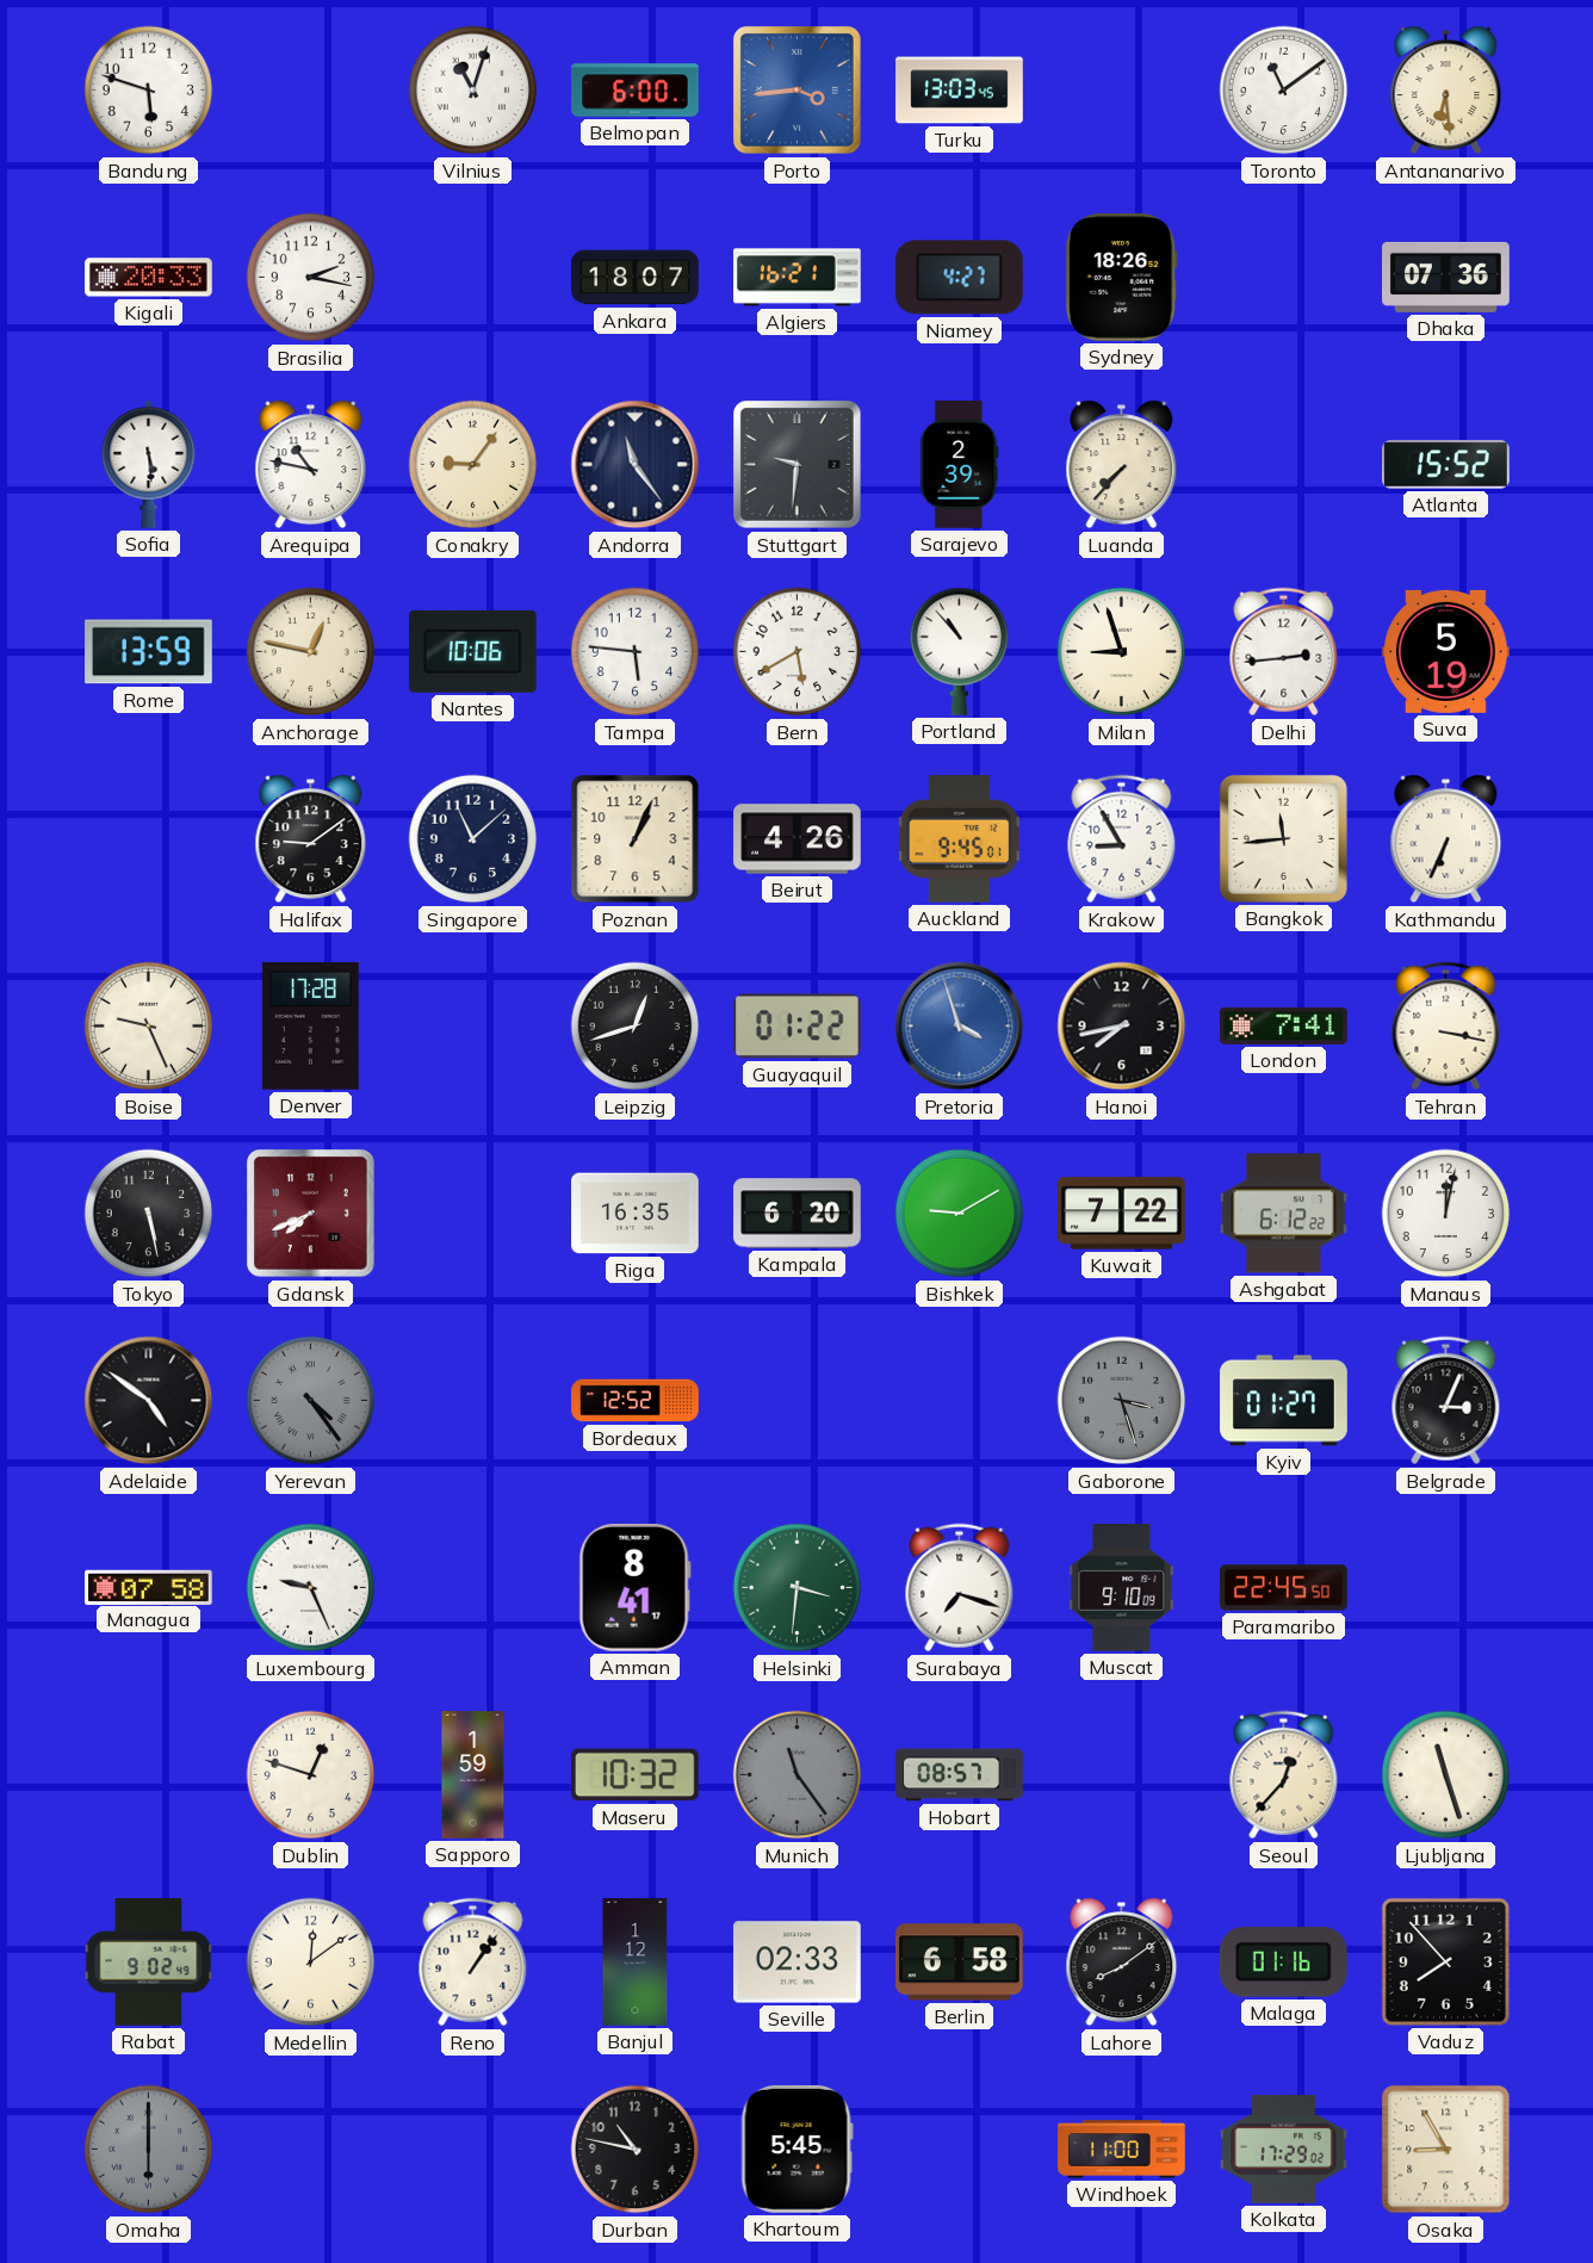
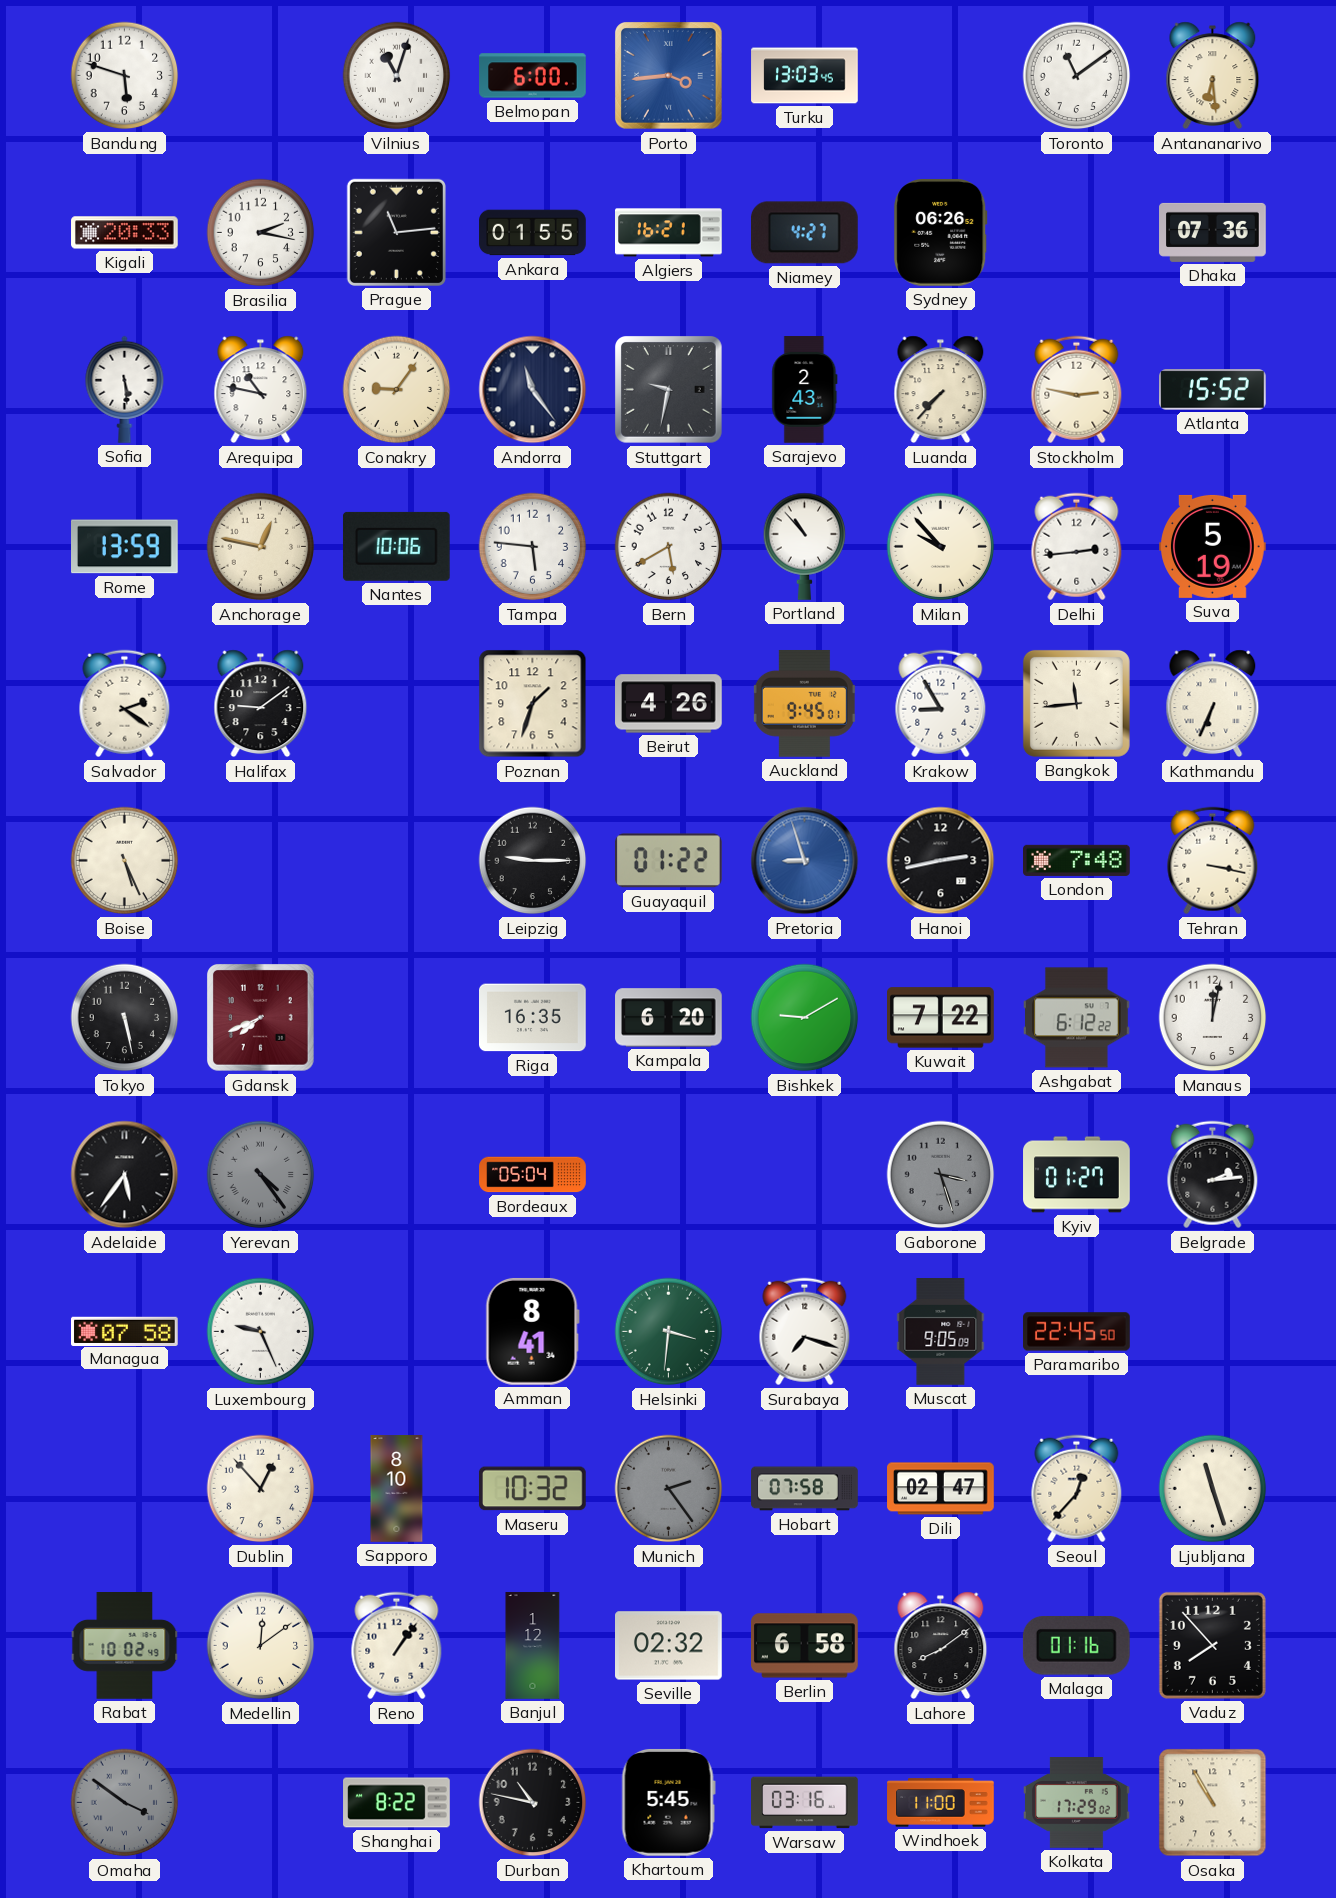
Prague: none -> 11:14
Ankara: 18:07 -> 01:55
Sydney: 18:26 -> 06:26
Stuttgart: 9:31 -> 9:32
Sarajevo: 2:39 -> 2:43
Stockholm: none -> 2:47
Milan: 8:57 -> 9:53
Salvador: none -> 2:21
Singapore: 11:08 -> none
Poznan: 1:04 -> 1:33
Boise: 9:26 -> 5:26
Denver: 17:28 -> none
Leipzig: 12:42 -> 9:15
Pretoria: 3:57 -> 8:57
Hanoi: 7:43 -> 2:43
London: 7:41 -> 7:48
Adelaide: 4:51 -> 5:36
Bordeaux: 12:52 -> 05:04
Belgrade: 3:04 -> 2:14
Amman: 8:41:17 -> 8:41:34
Muscat: 9:10 -> 9:05
Dublin: 12:48 -> 12:53
Sapporo: 1:59 -> 8:10
Munich: 11:24 -> 2:24
Hobart: 08:57 -> 07:58
Dili: none -> 02:47
Rabat: 9:02 -> 10:02
Seville: 02:33 -> 02:32
Omaha: 6:00 -> 3:51
Shanghai: none -> 8:22
Warsaw: none -> 03:16
Osaka: 8:55 -> 10:55
